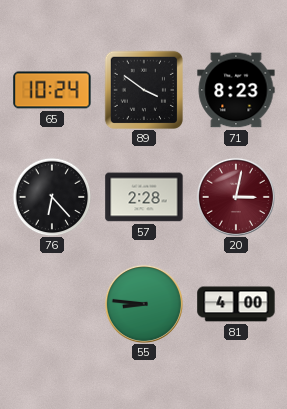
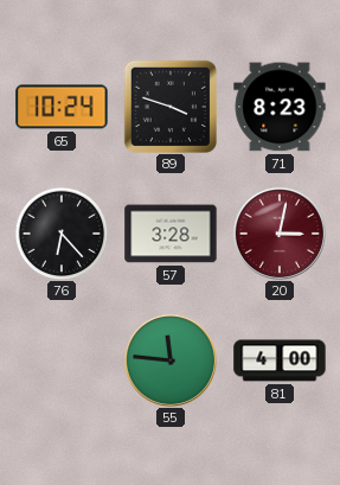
89: 3:51 -> 3:48
57: 2:28 -> 3:28
55: 8:46 -> 11:46
